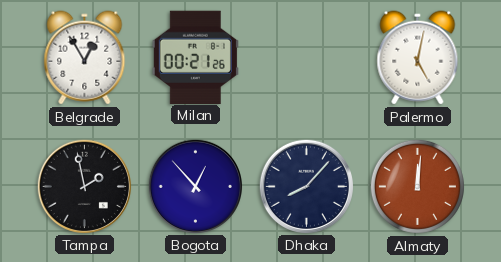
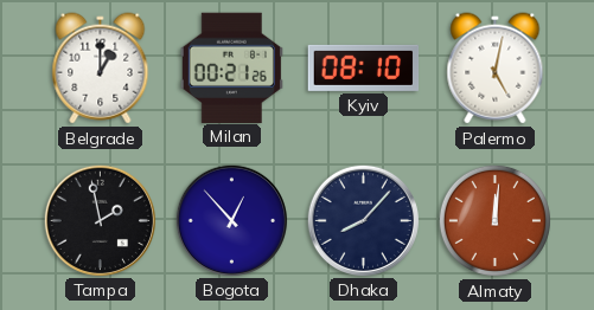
Belgrade: 12:55 -> 1:00
Kyiv: none -> 08:10
